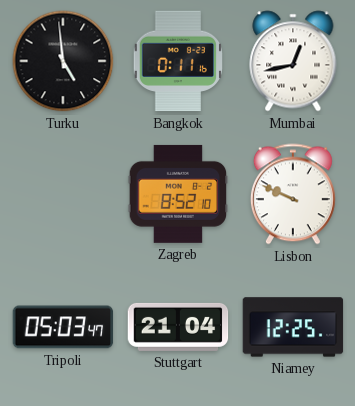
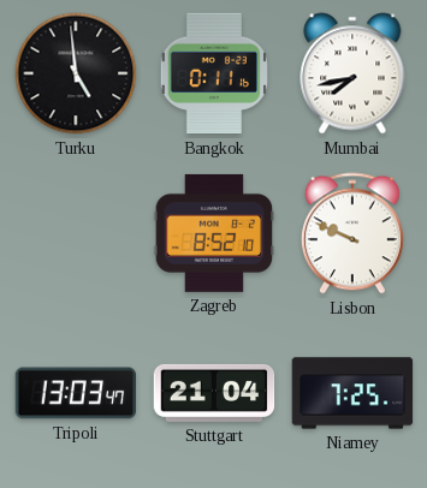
Mumbai: 12:43 -> 7:43
Tripoli: 05:03 -> 13:03
Niamey: 12:25 -> 7:25
